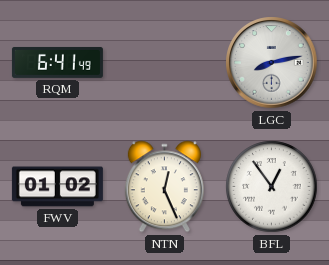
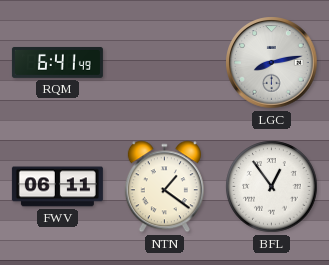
FWV: 01:02 -> 06:11
NTN: 12:26 -> 1:21
